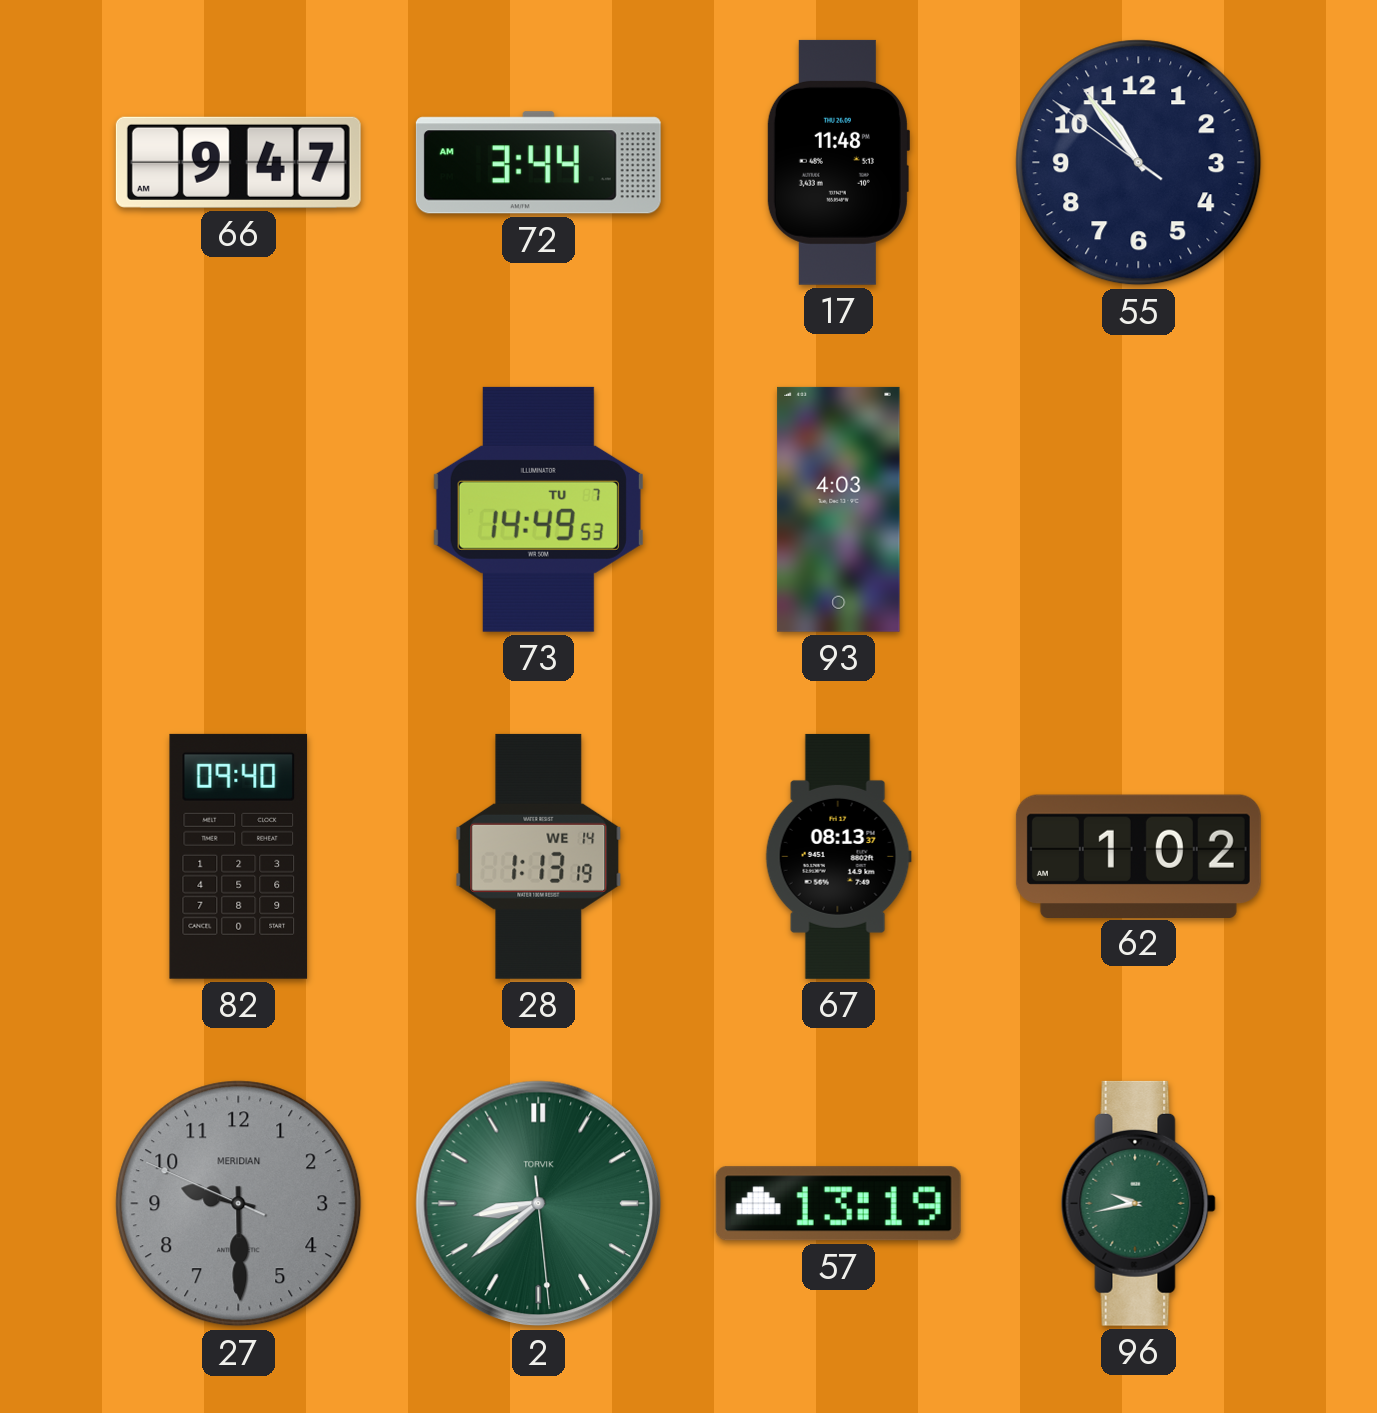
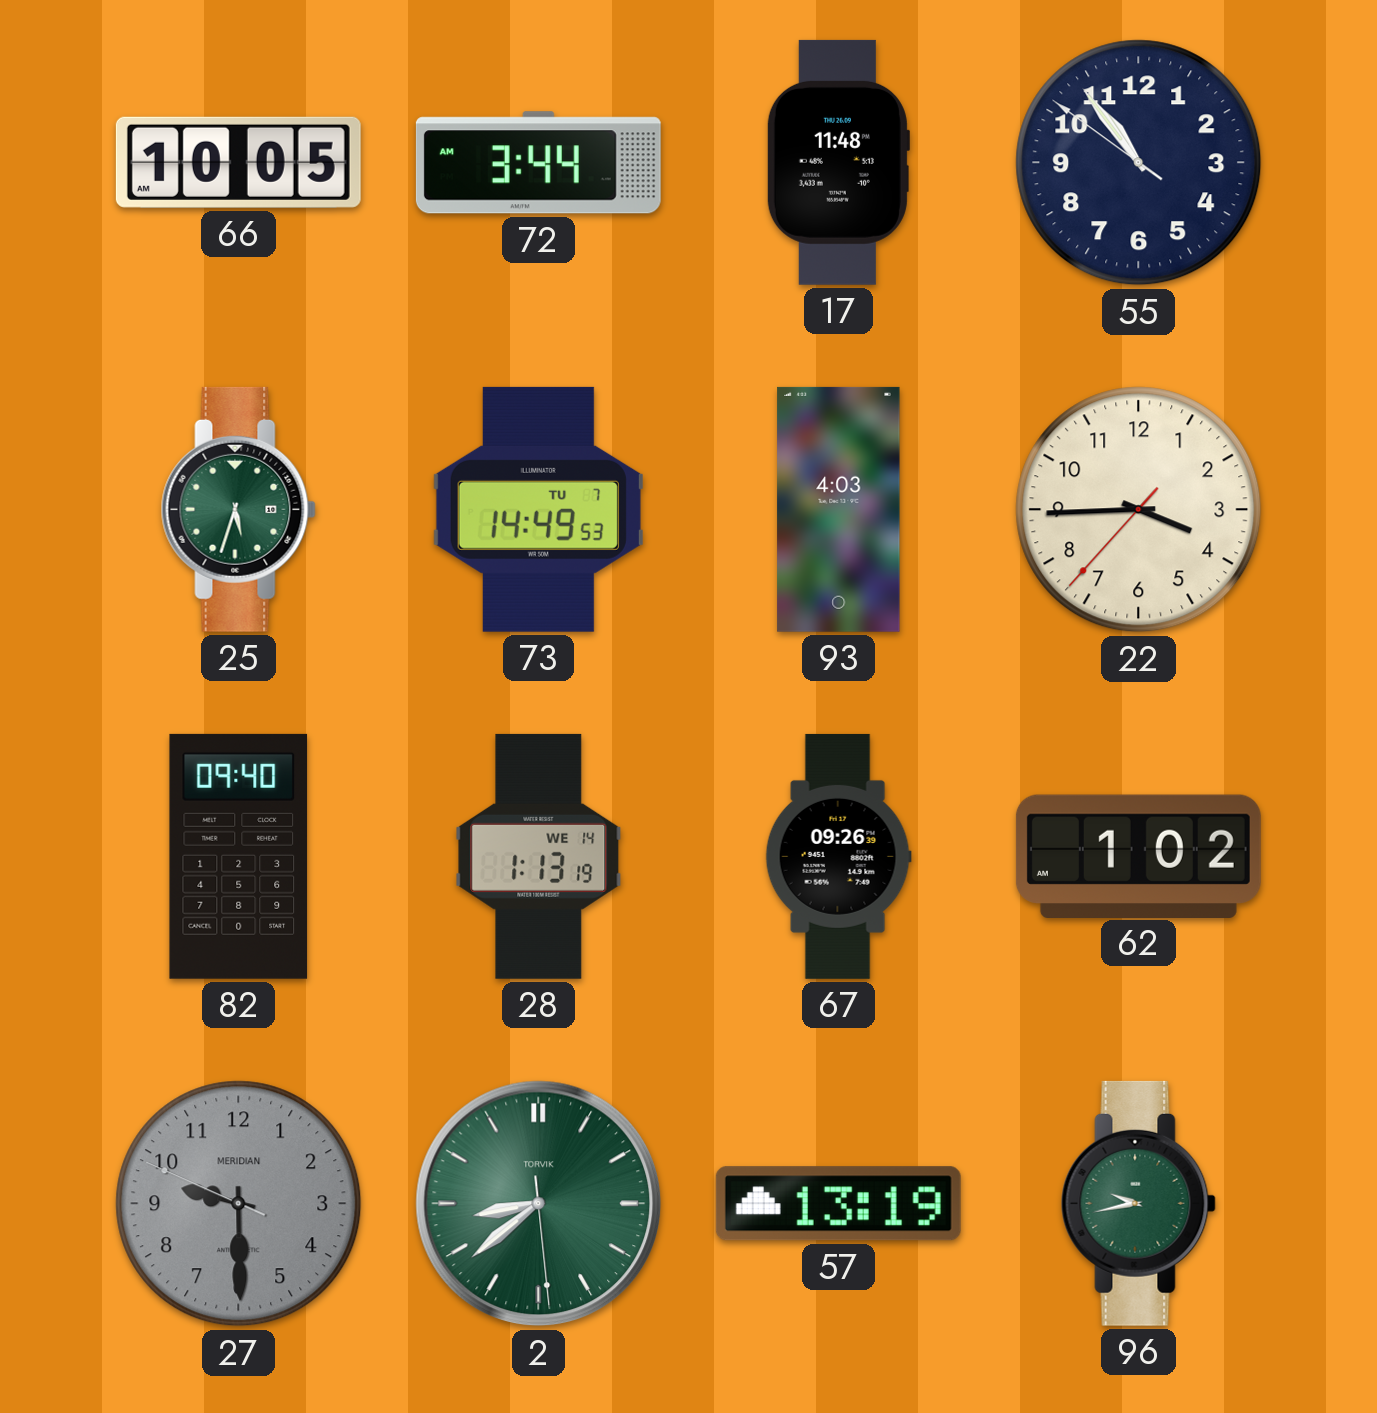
66: 9:47 -> 10:05
25: none -> 5:33
22: none -> 3:44
67: 08:13 -> 09:26
